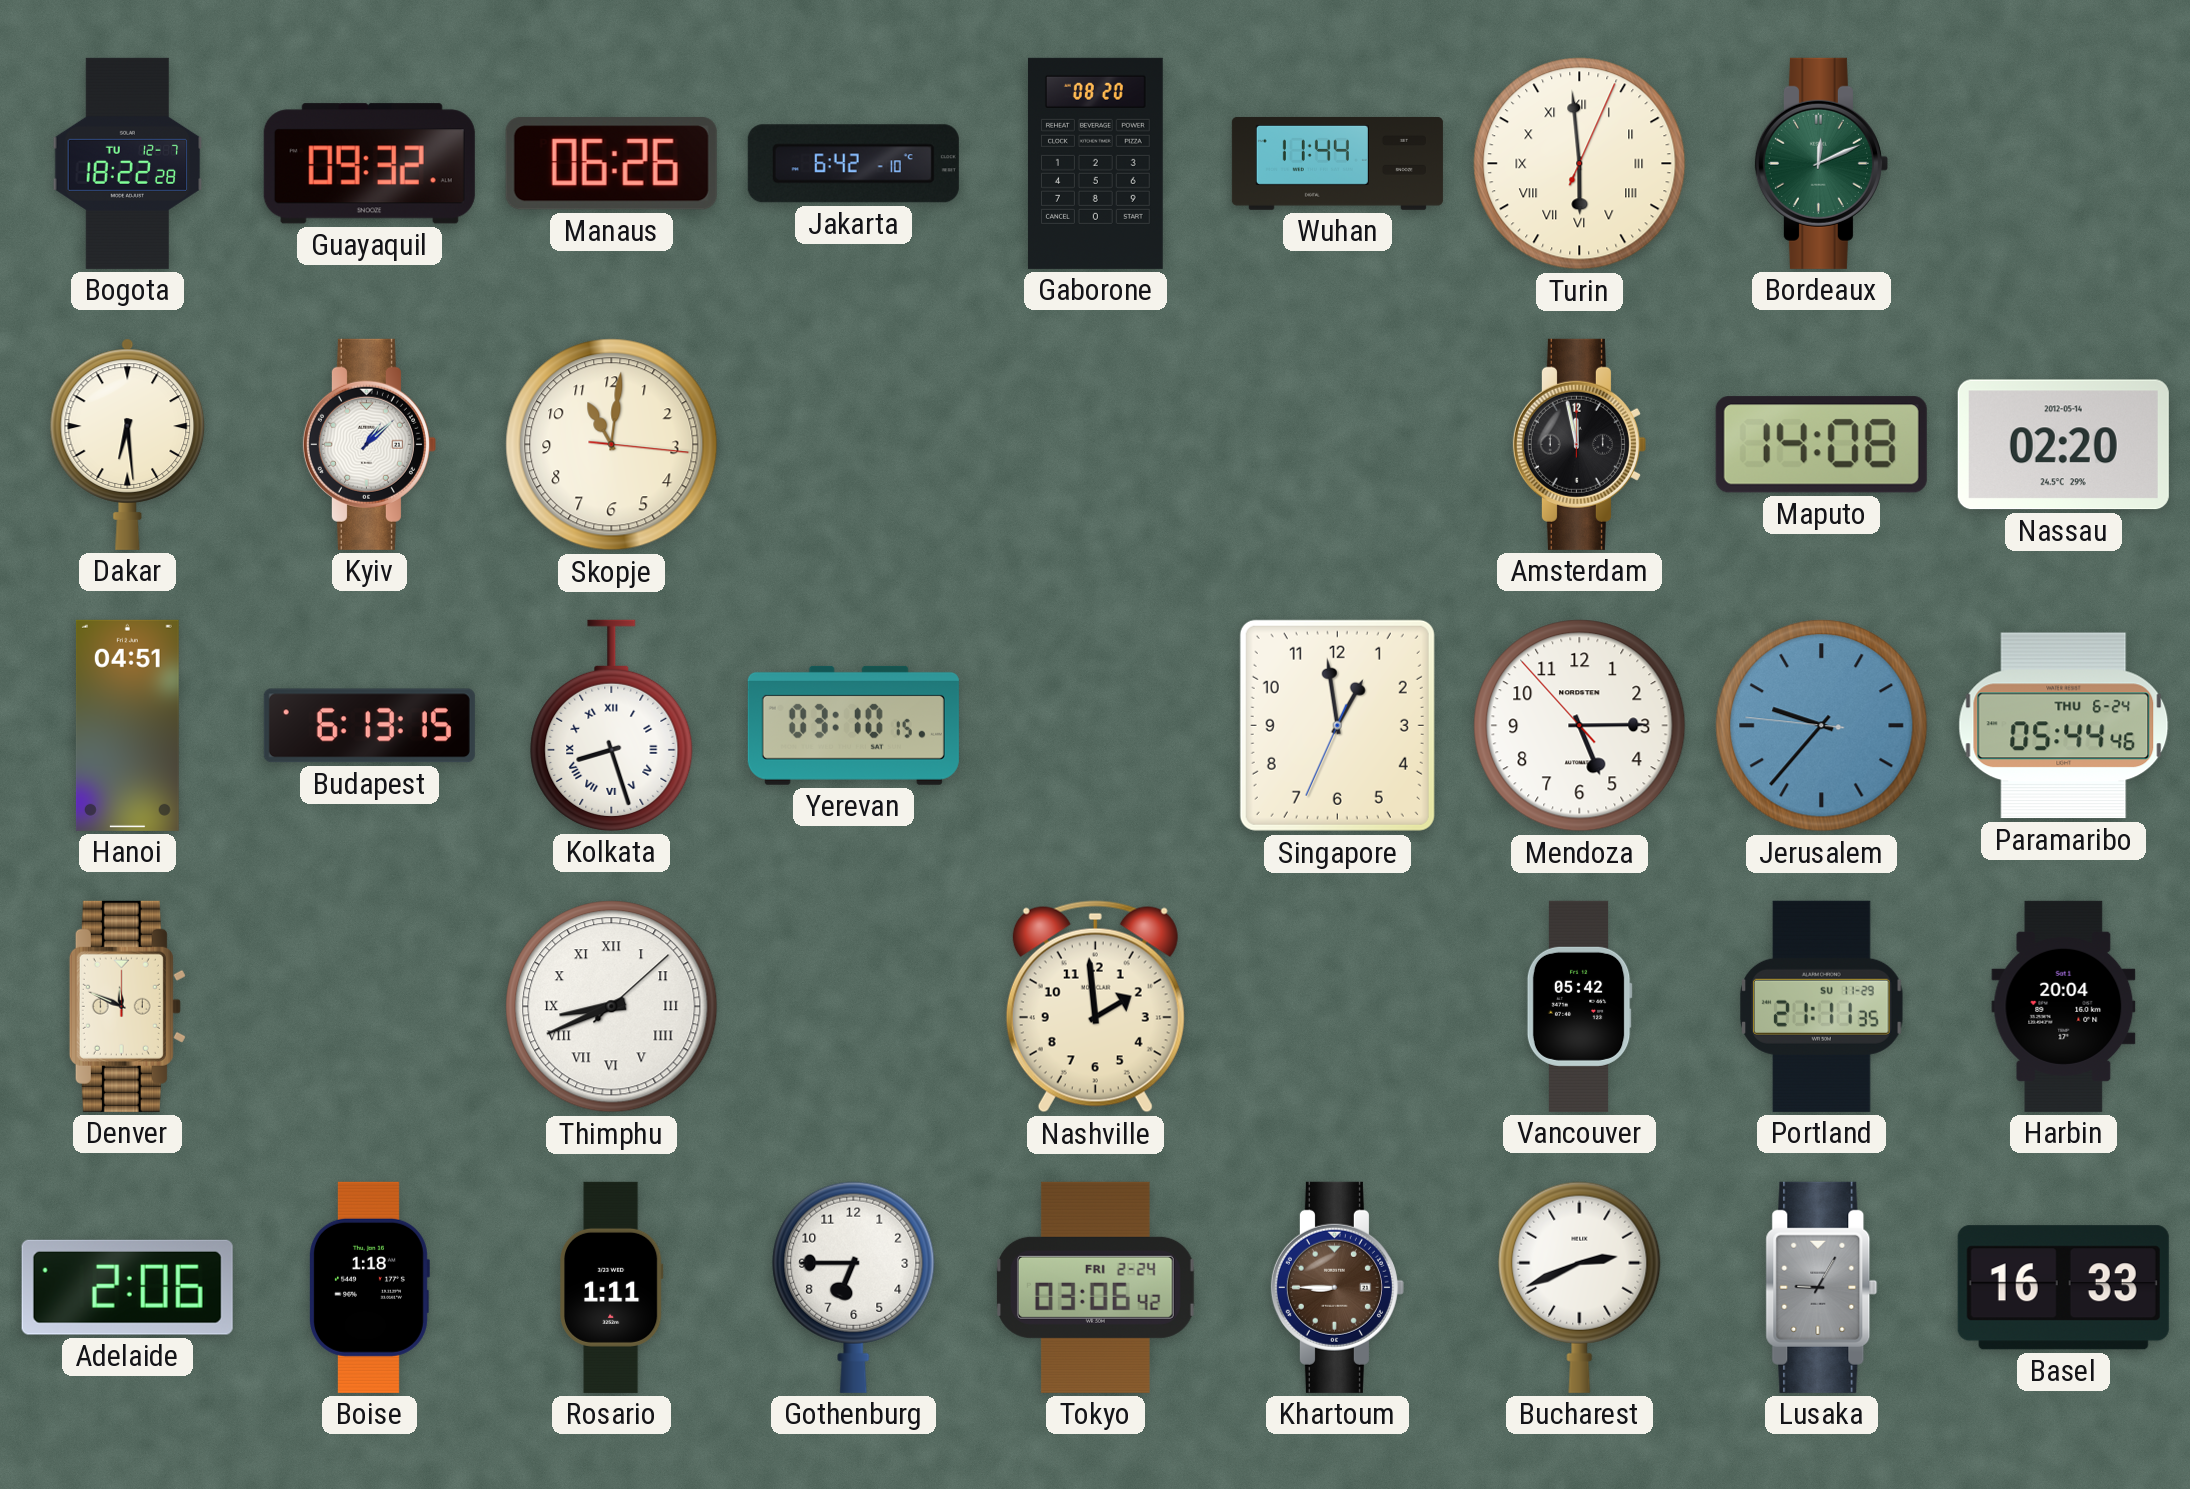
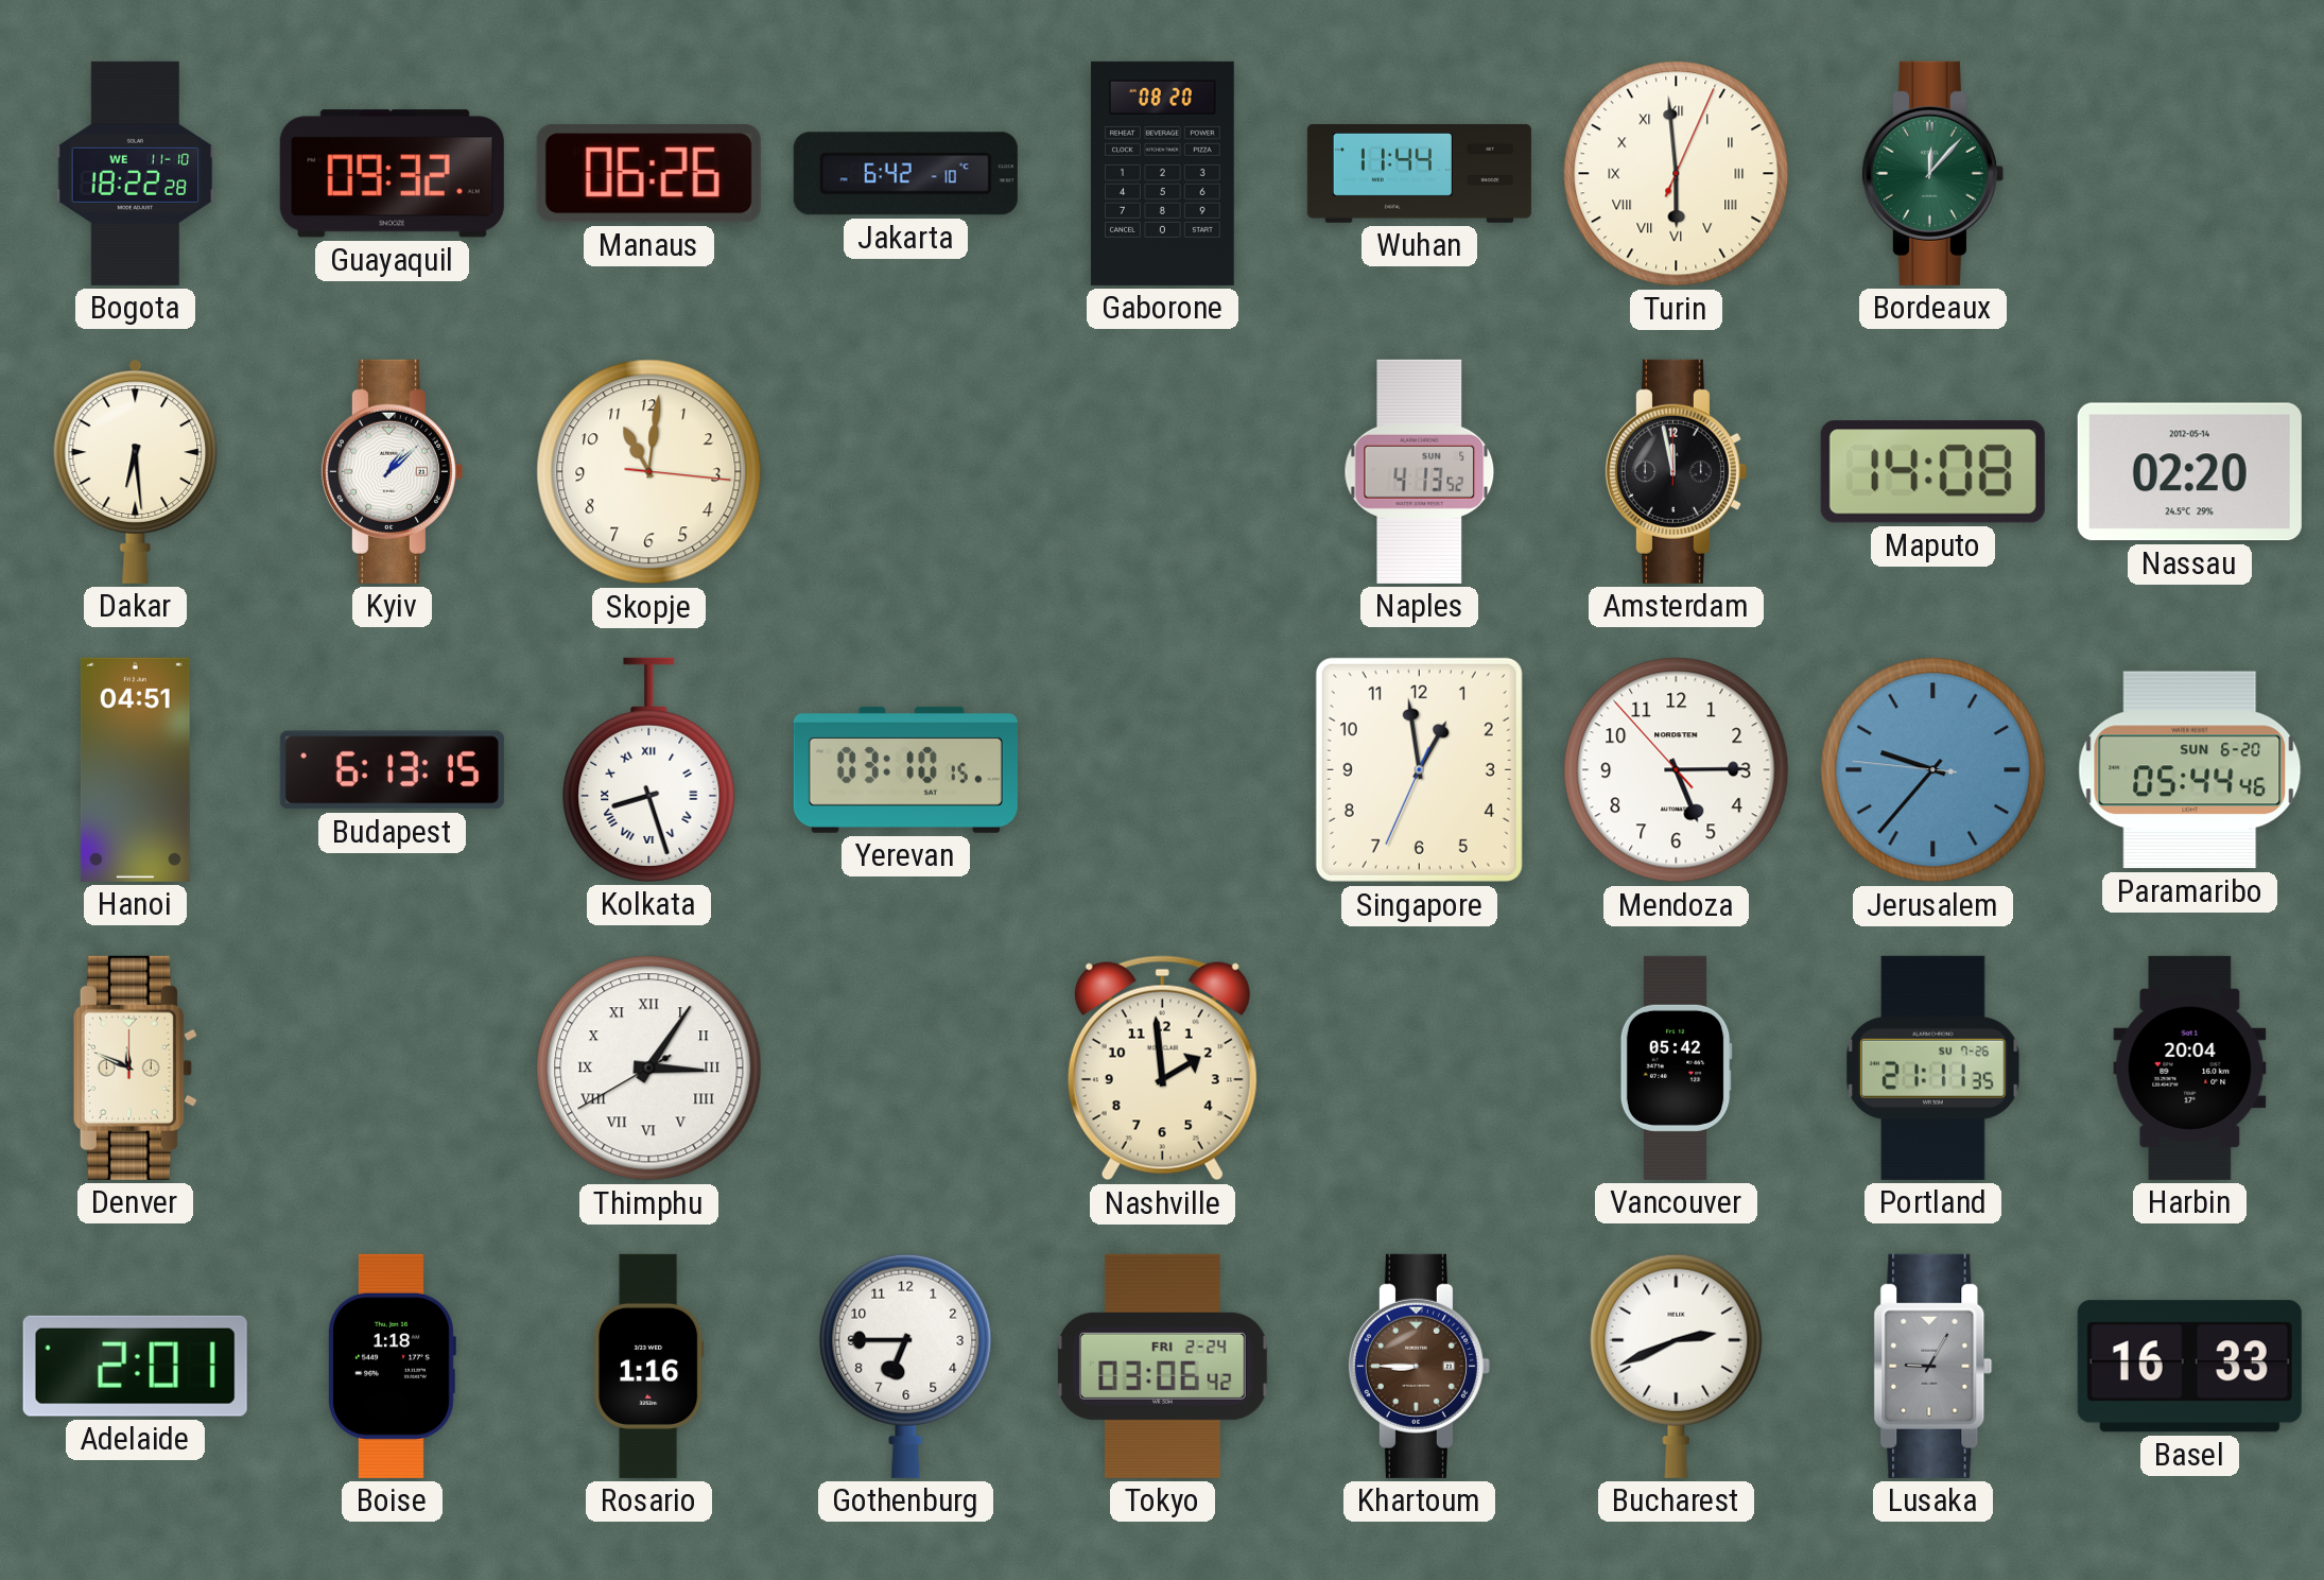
Bogota date: TU 12-7 -> WE 11-10
Bordeaux: 12:11 -> 12:07
Naples: none -> 4:13
Paramaribo date: THU 6-24 -> SUN 6-20
Thimphu: 8:41 -> 3:05
Portland date: SU 11-29 -> SU 7-26
Adelaide: 2:06 -> 2:01
Rosario: 1:11 -> 1:16
